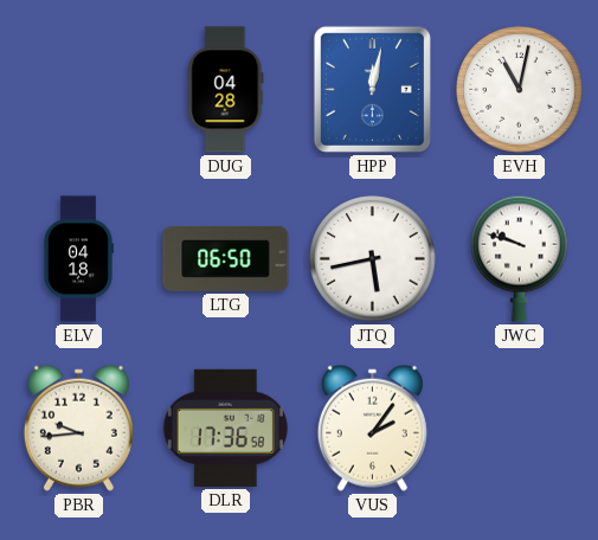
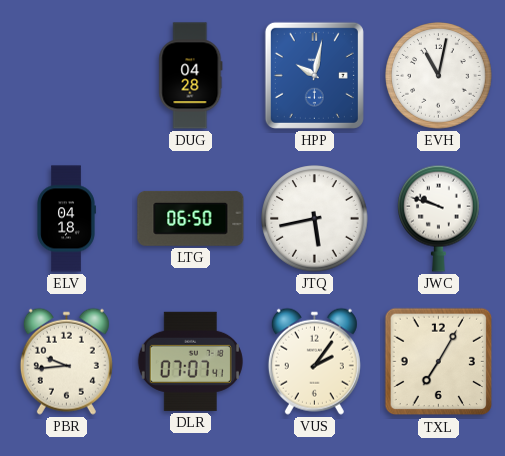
HPP: 12:02 -> 10:02
DLR: 17:36 -> 07:07
TXL: none -> 7:05
